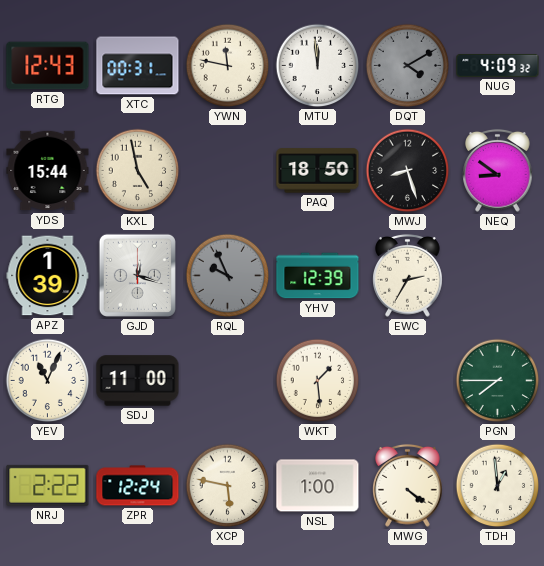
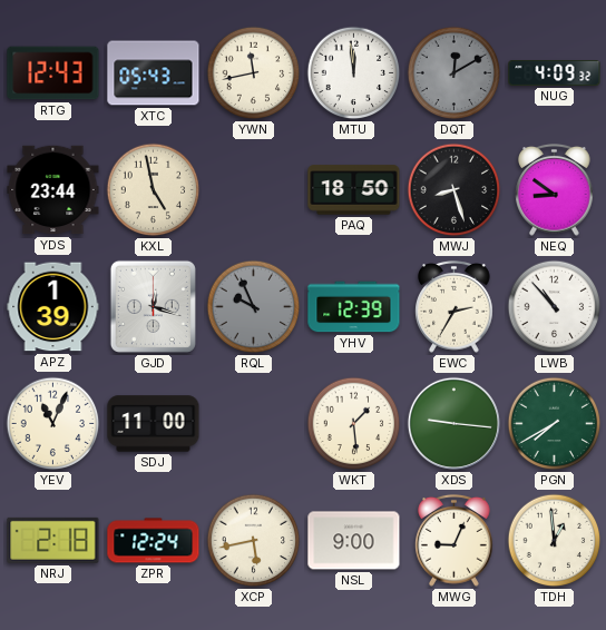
XTC: 00:31 -> 05:43
YWN: 11:47 -> 11:43
DQT: 4:10 -> 12:10
YDS: 15:44 -> 23:44
LWB: none -> 10:53
XDS: none -> 9:16
PGN: 7:45 -> 7:40
NRJ: 2:22 -> 2:18
XCP: 5:47 -> 5:43
NSL: 1:00 -> 9:00
MWG: 4:21 -> 9:04
